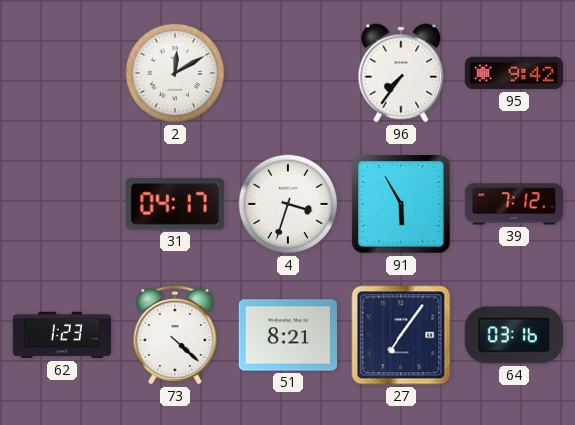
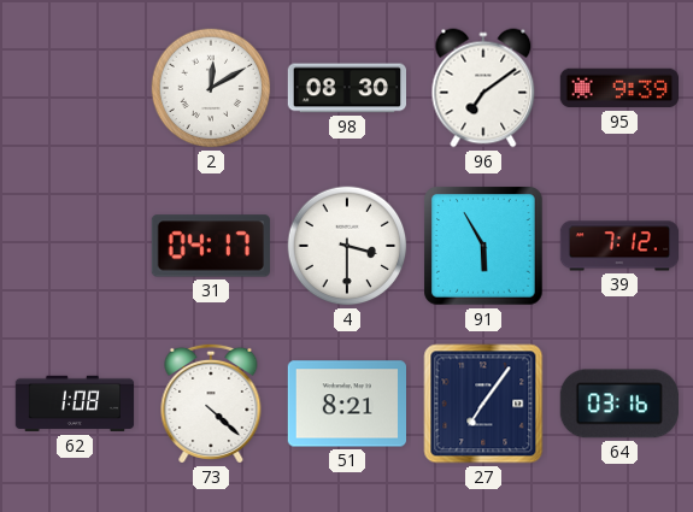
98: none -> 08:30
96: 7:36 -> 7:09
95: 9:42 -> 9:39
4: 3:33 -> 3:30
62: 1:23 -> 1:08
